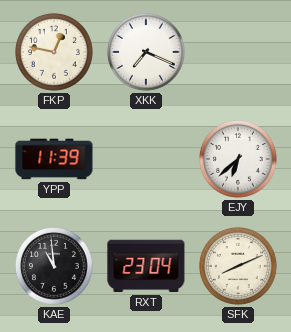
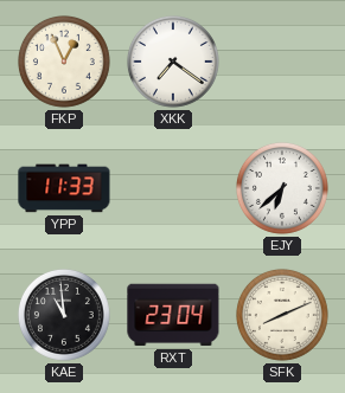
FKP: 12:47 -> 12:56
XKK: 7:19 -> 7:21
YPP: 11:39 -> 11:33
